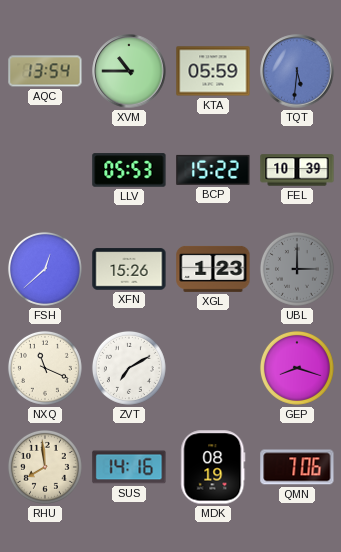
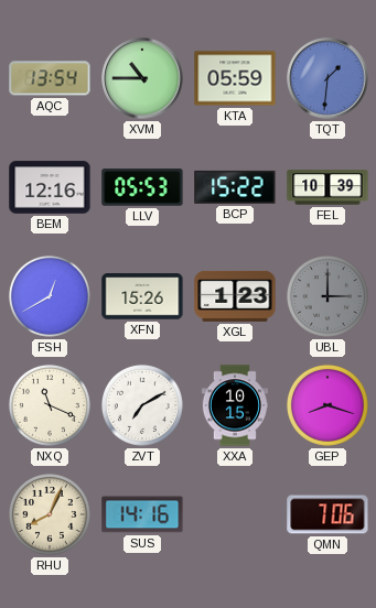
TQT: 5:31 -> 1:31
BEM: none -> 12:16
FSH: 12:38 -> 12:40
XXA: none -> 10:15
RHU: 7:59 -> 8:04
MDK: 08:19 -> none
